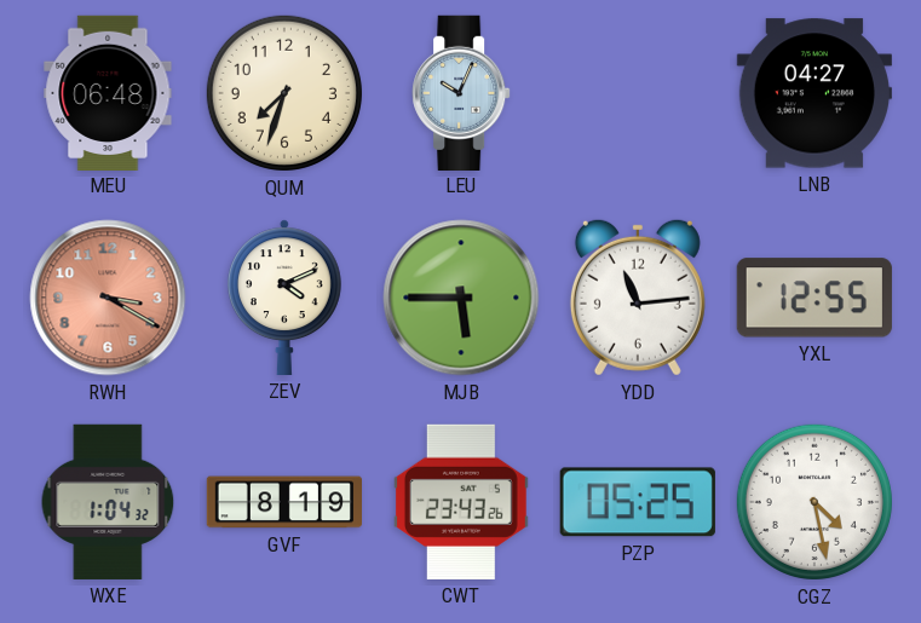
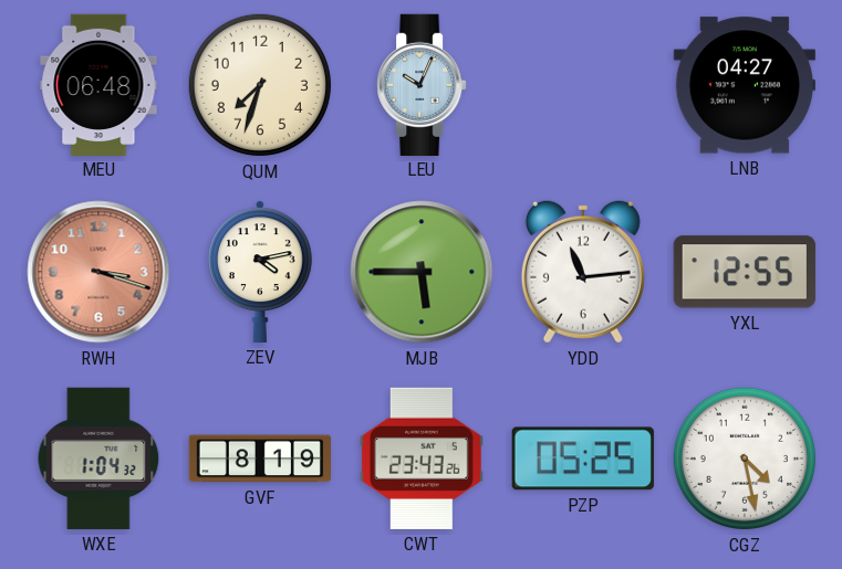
RWH: 3:20 -> 3:18
ZEV: 4:11 -> 4:13
